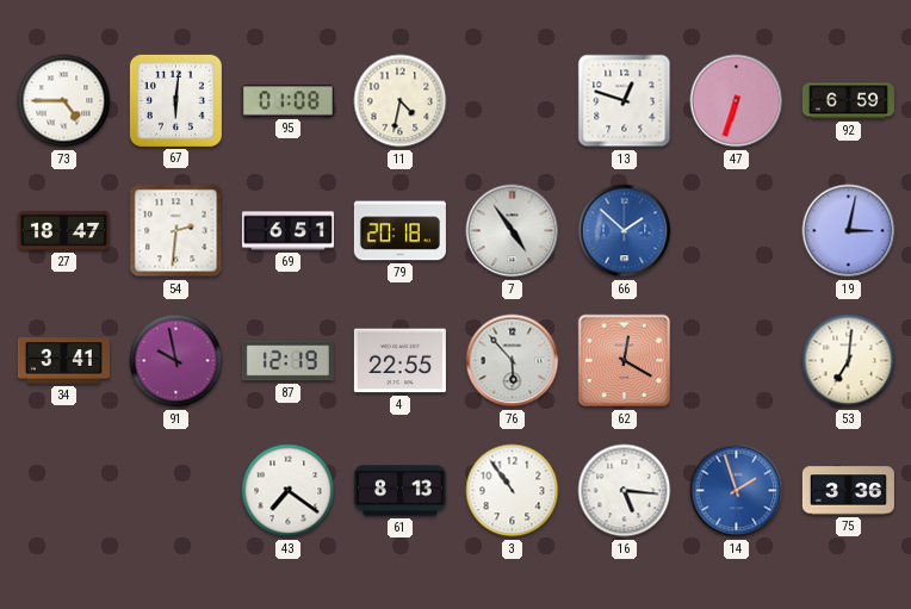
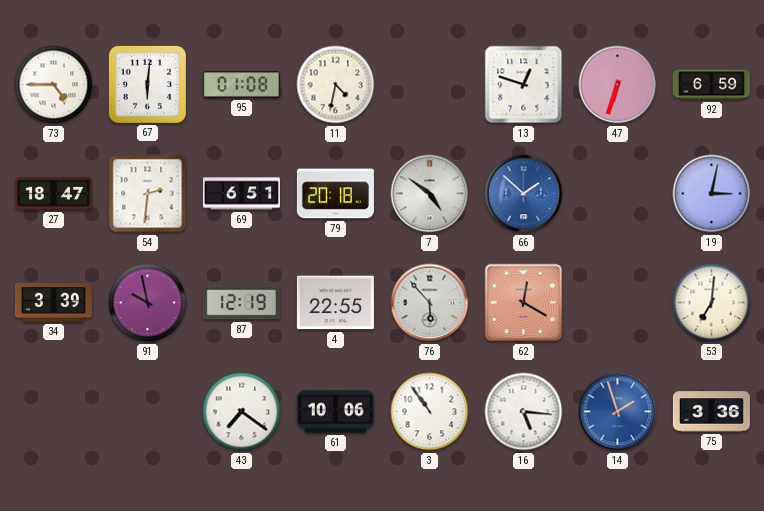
7: 4:54 -> 4:51
34: 3:41 -> 3:39
61: 8:13 -> 10:06
